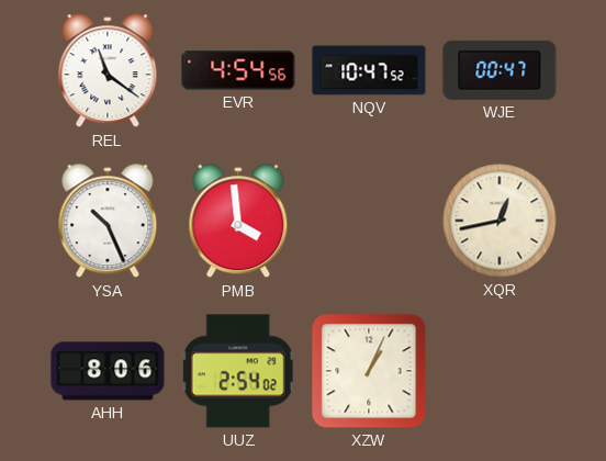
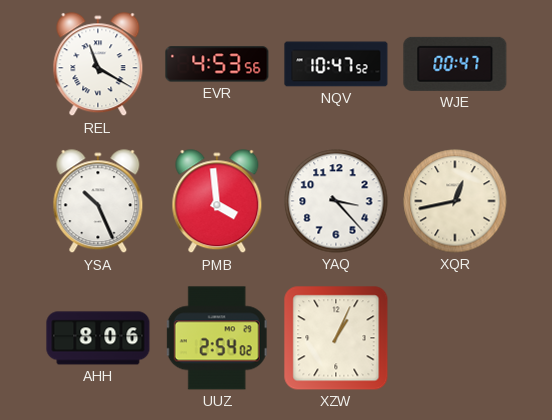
REL: 11:21 -> 11:20
EVR: 4:54 -> 4:53
YAQ: none -> 3:23
